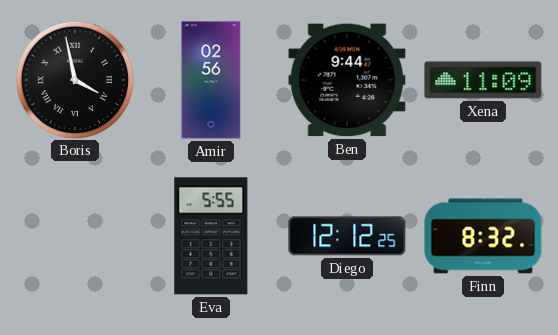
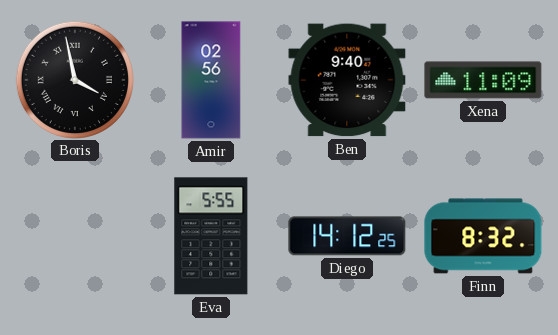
Ben: 9:44 -> 9:40
Diego: 12:12 -> 14:12
